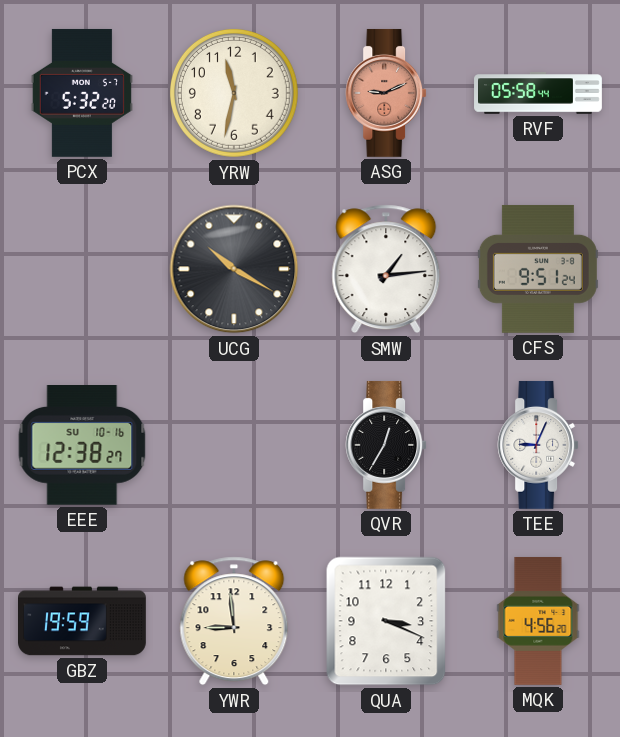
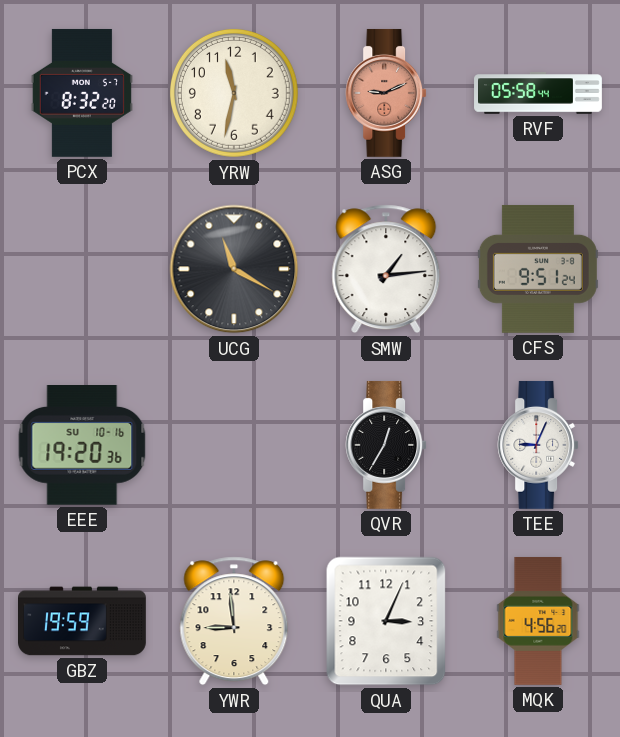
PCX: 5:32 -> 8:32
UCG: 10:20 -> 11:20
EEE: 12:38 -> 19:20
QUA: 3:19 -> 3:04
